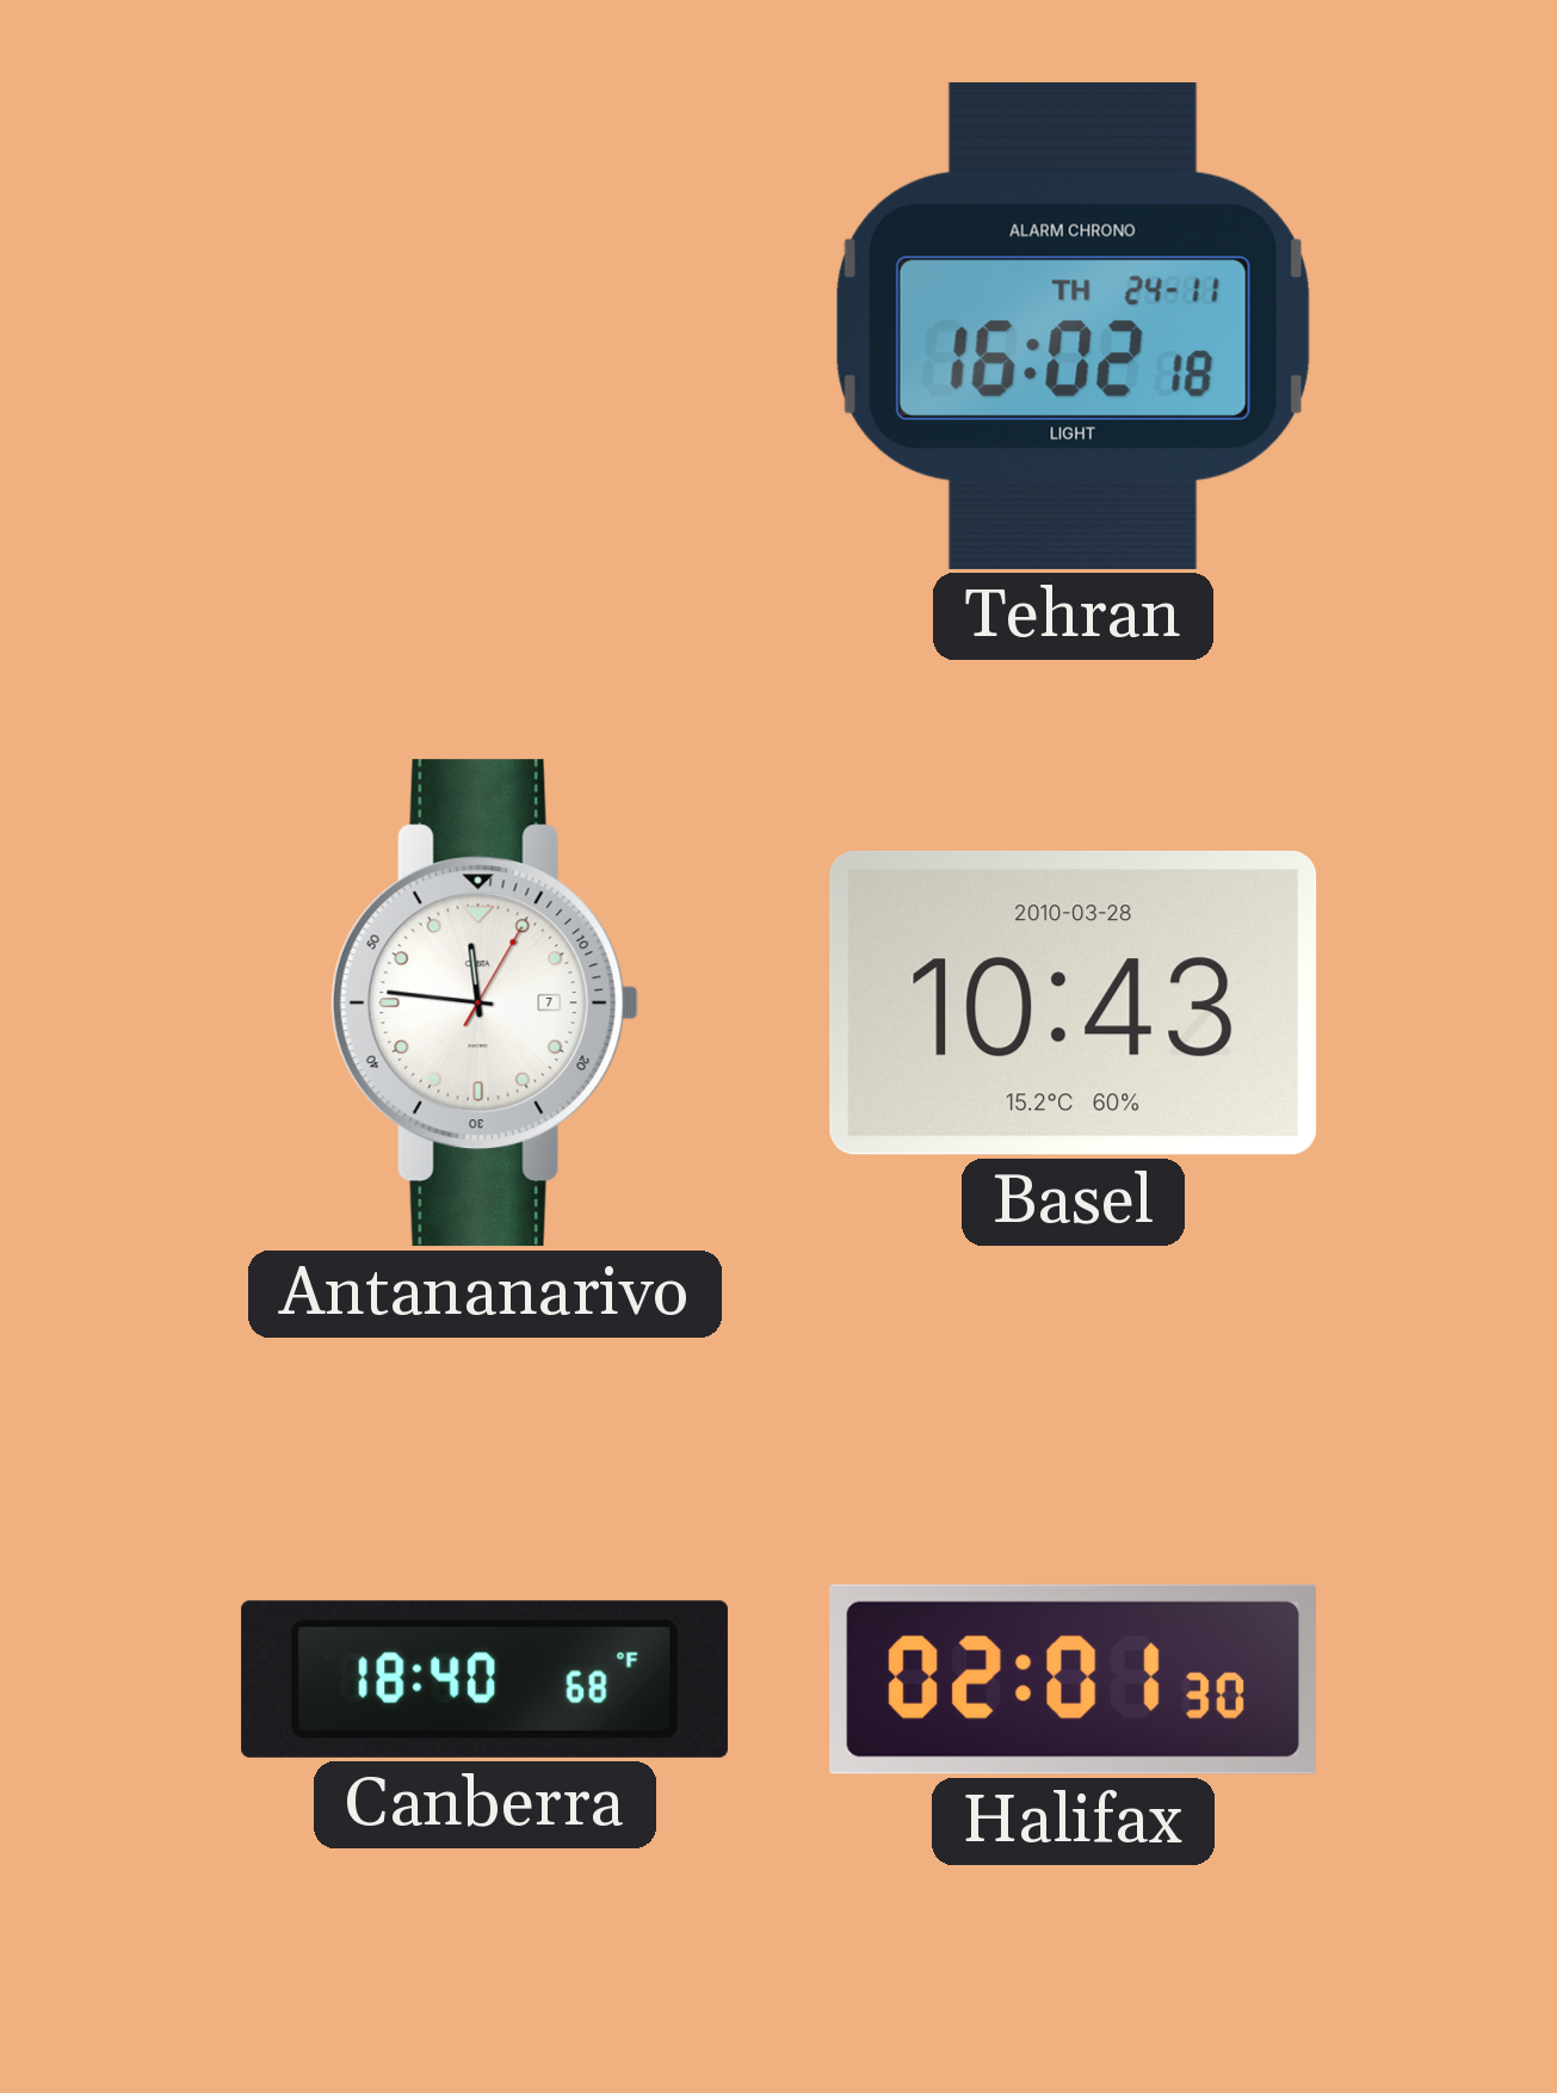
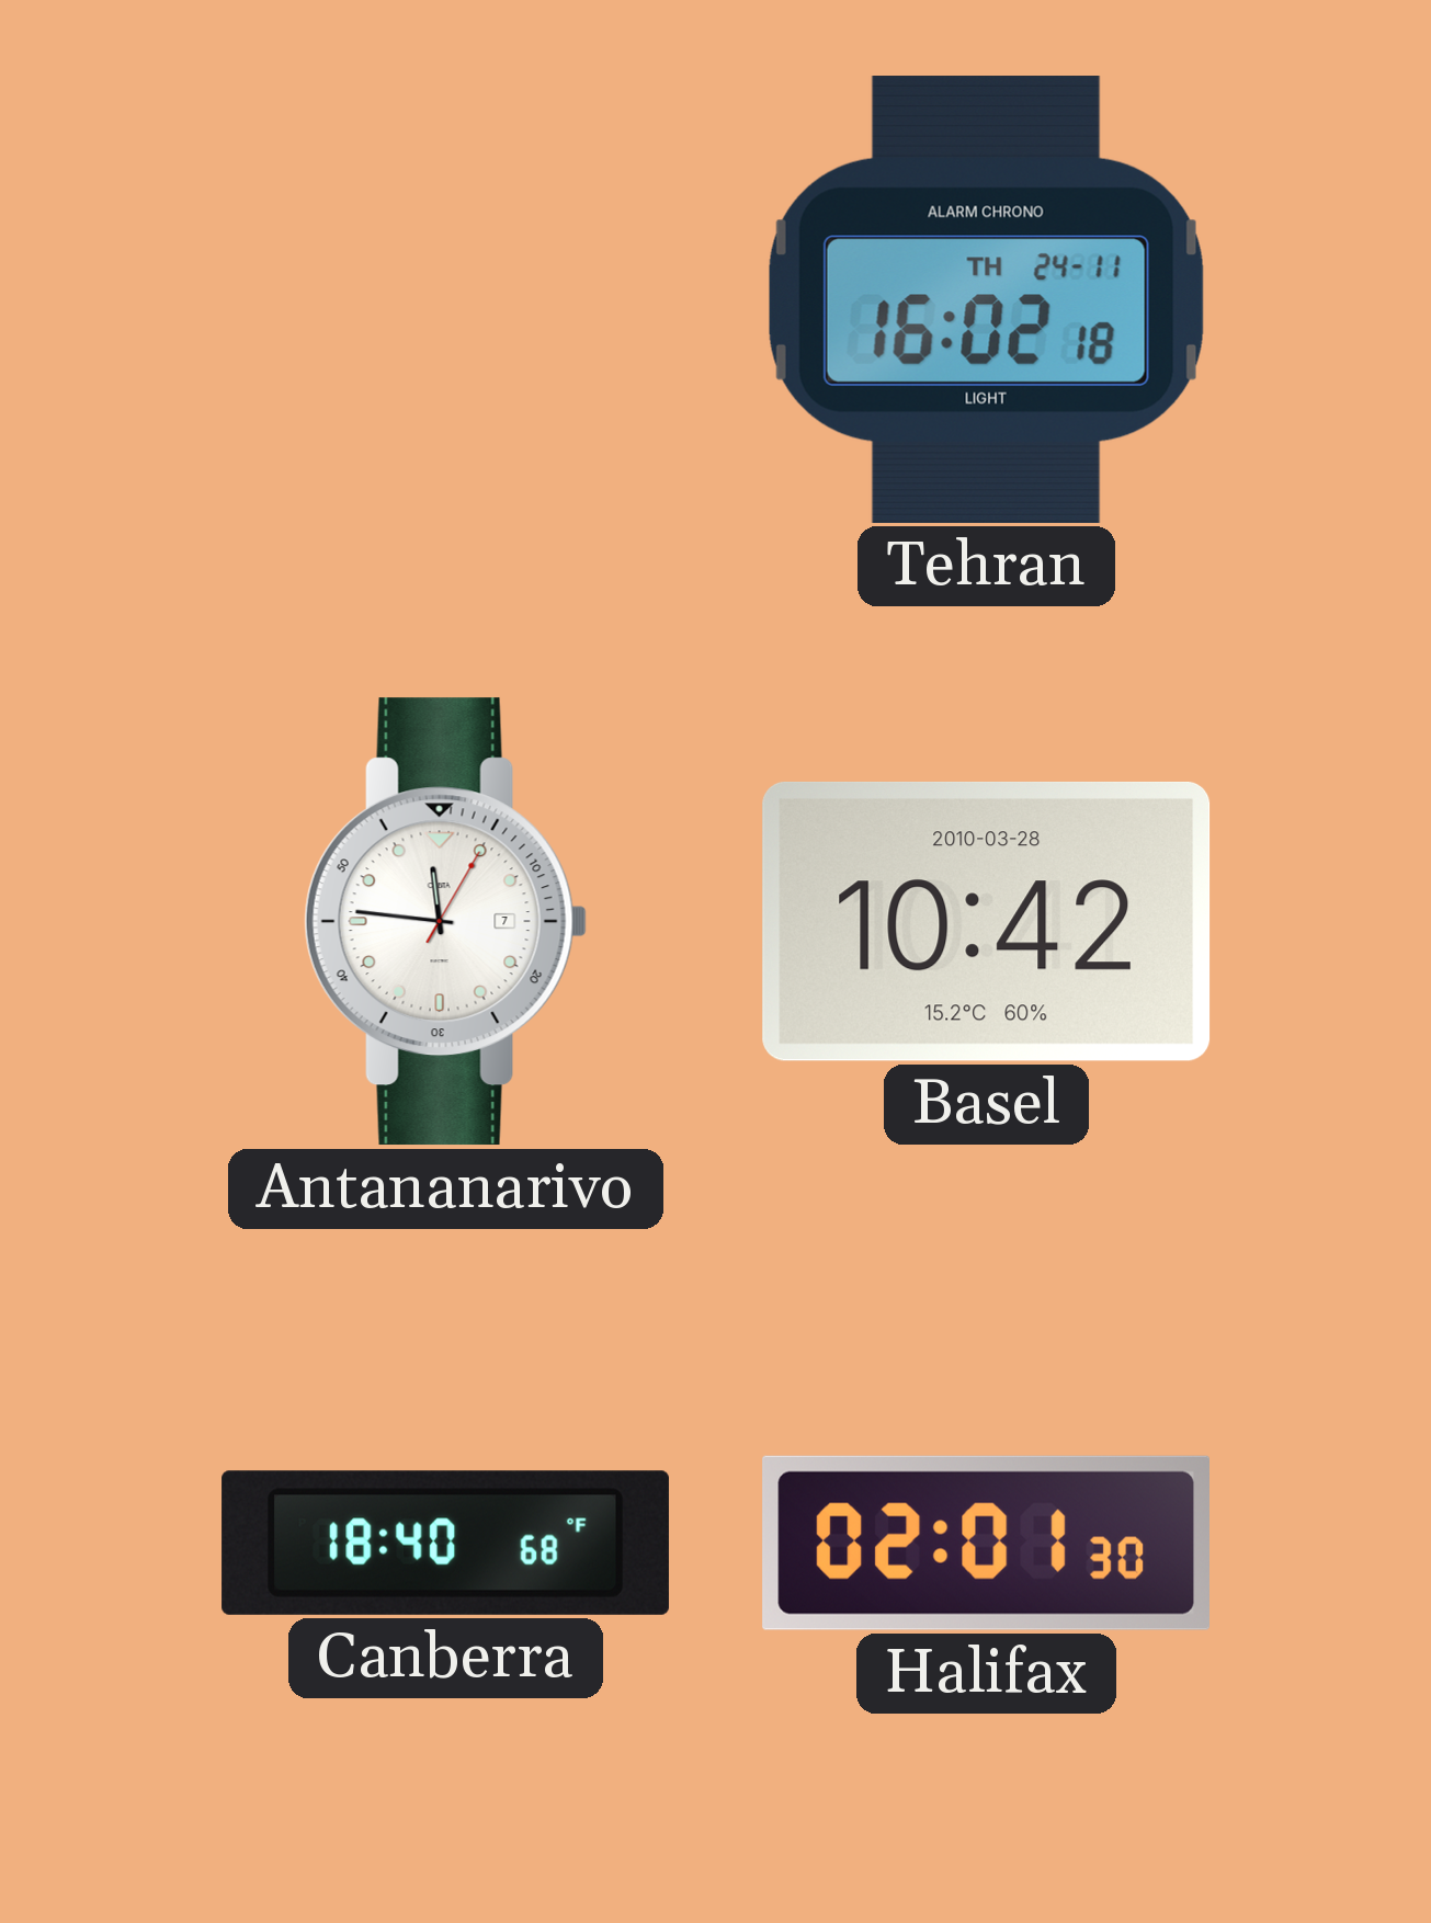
Basel: 10:43 -> 10:42
